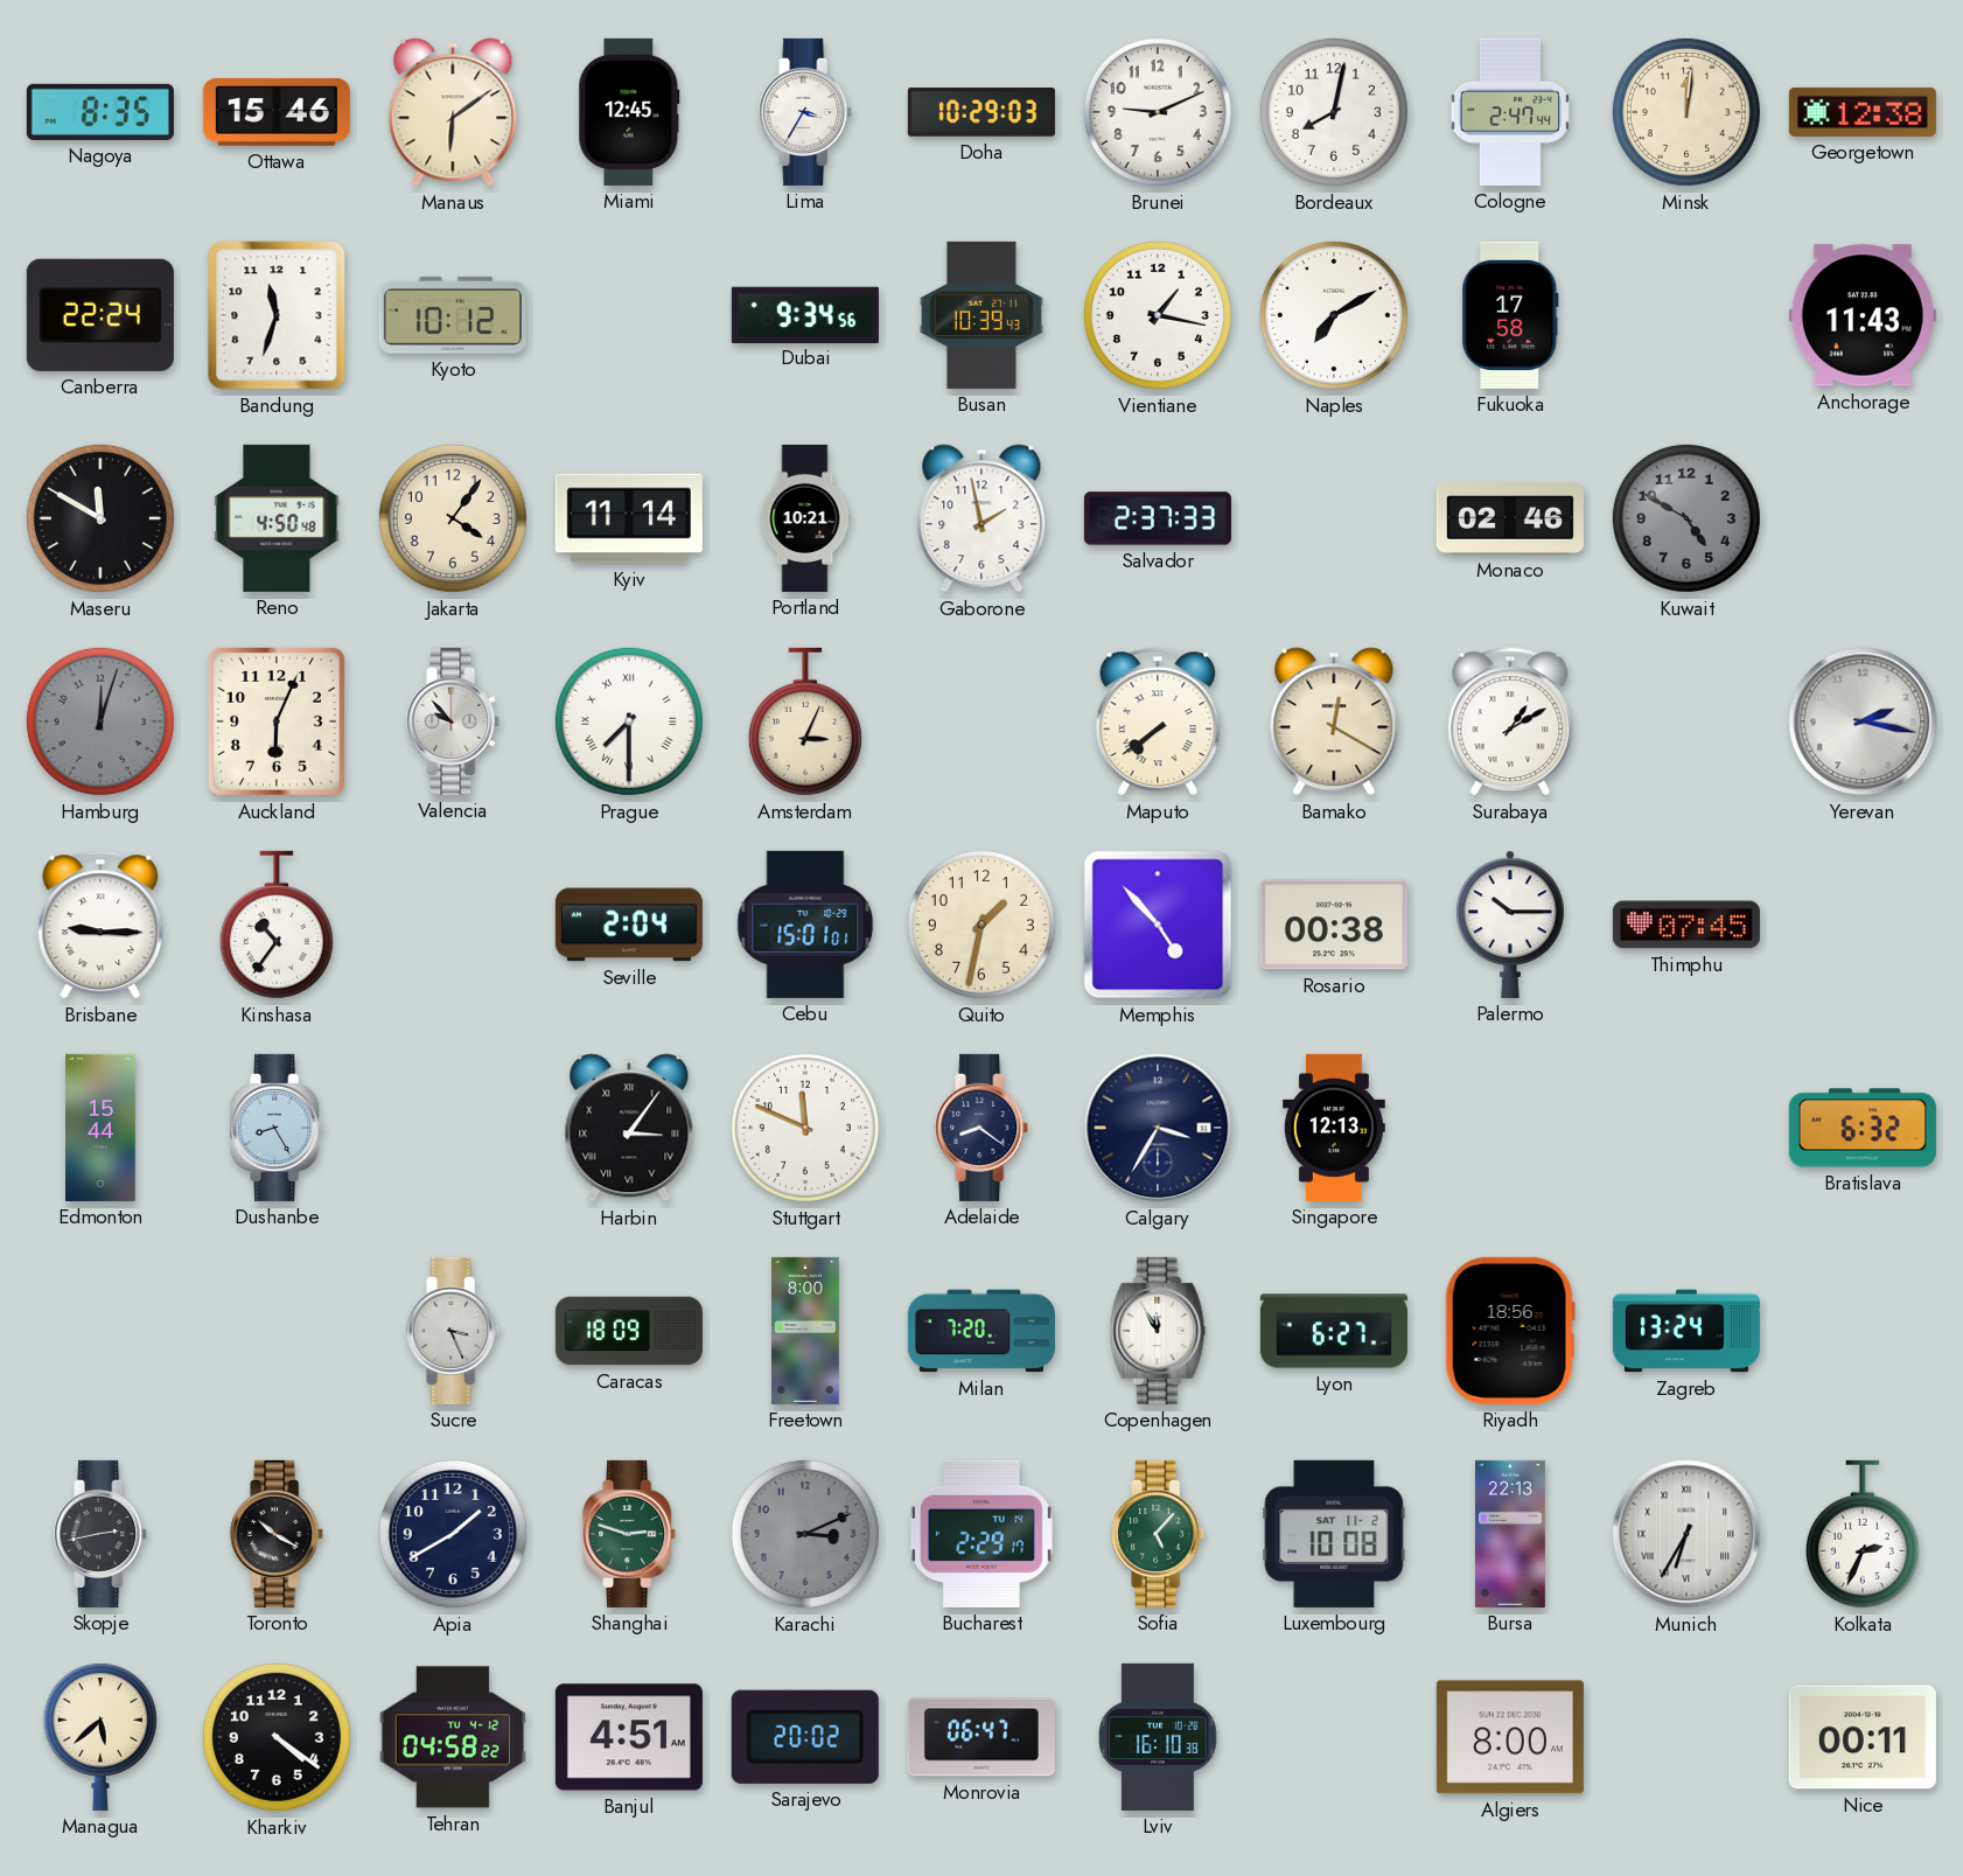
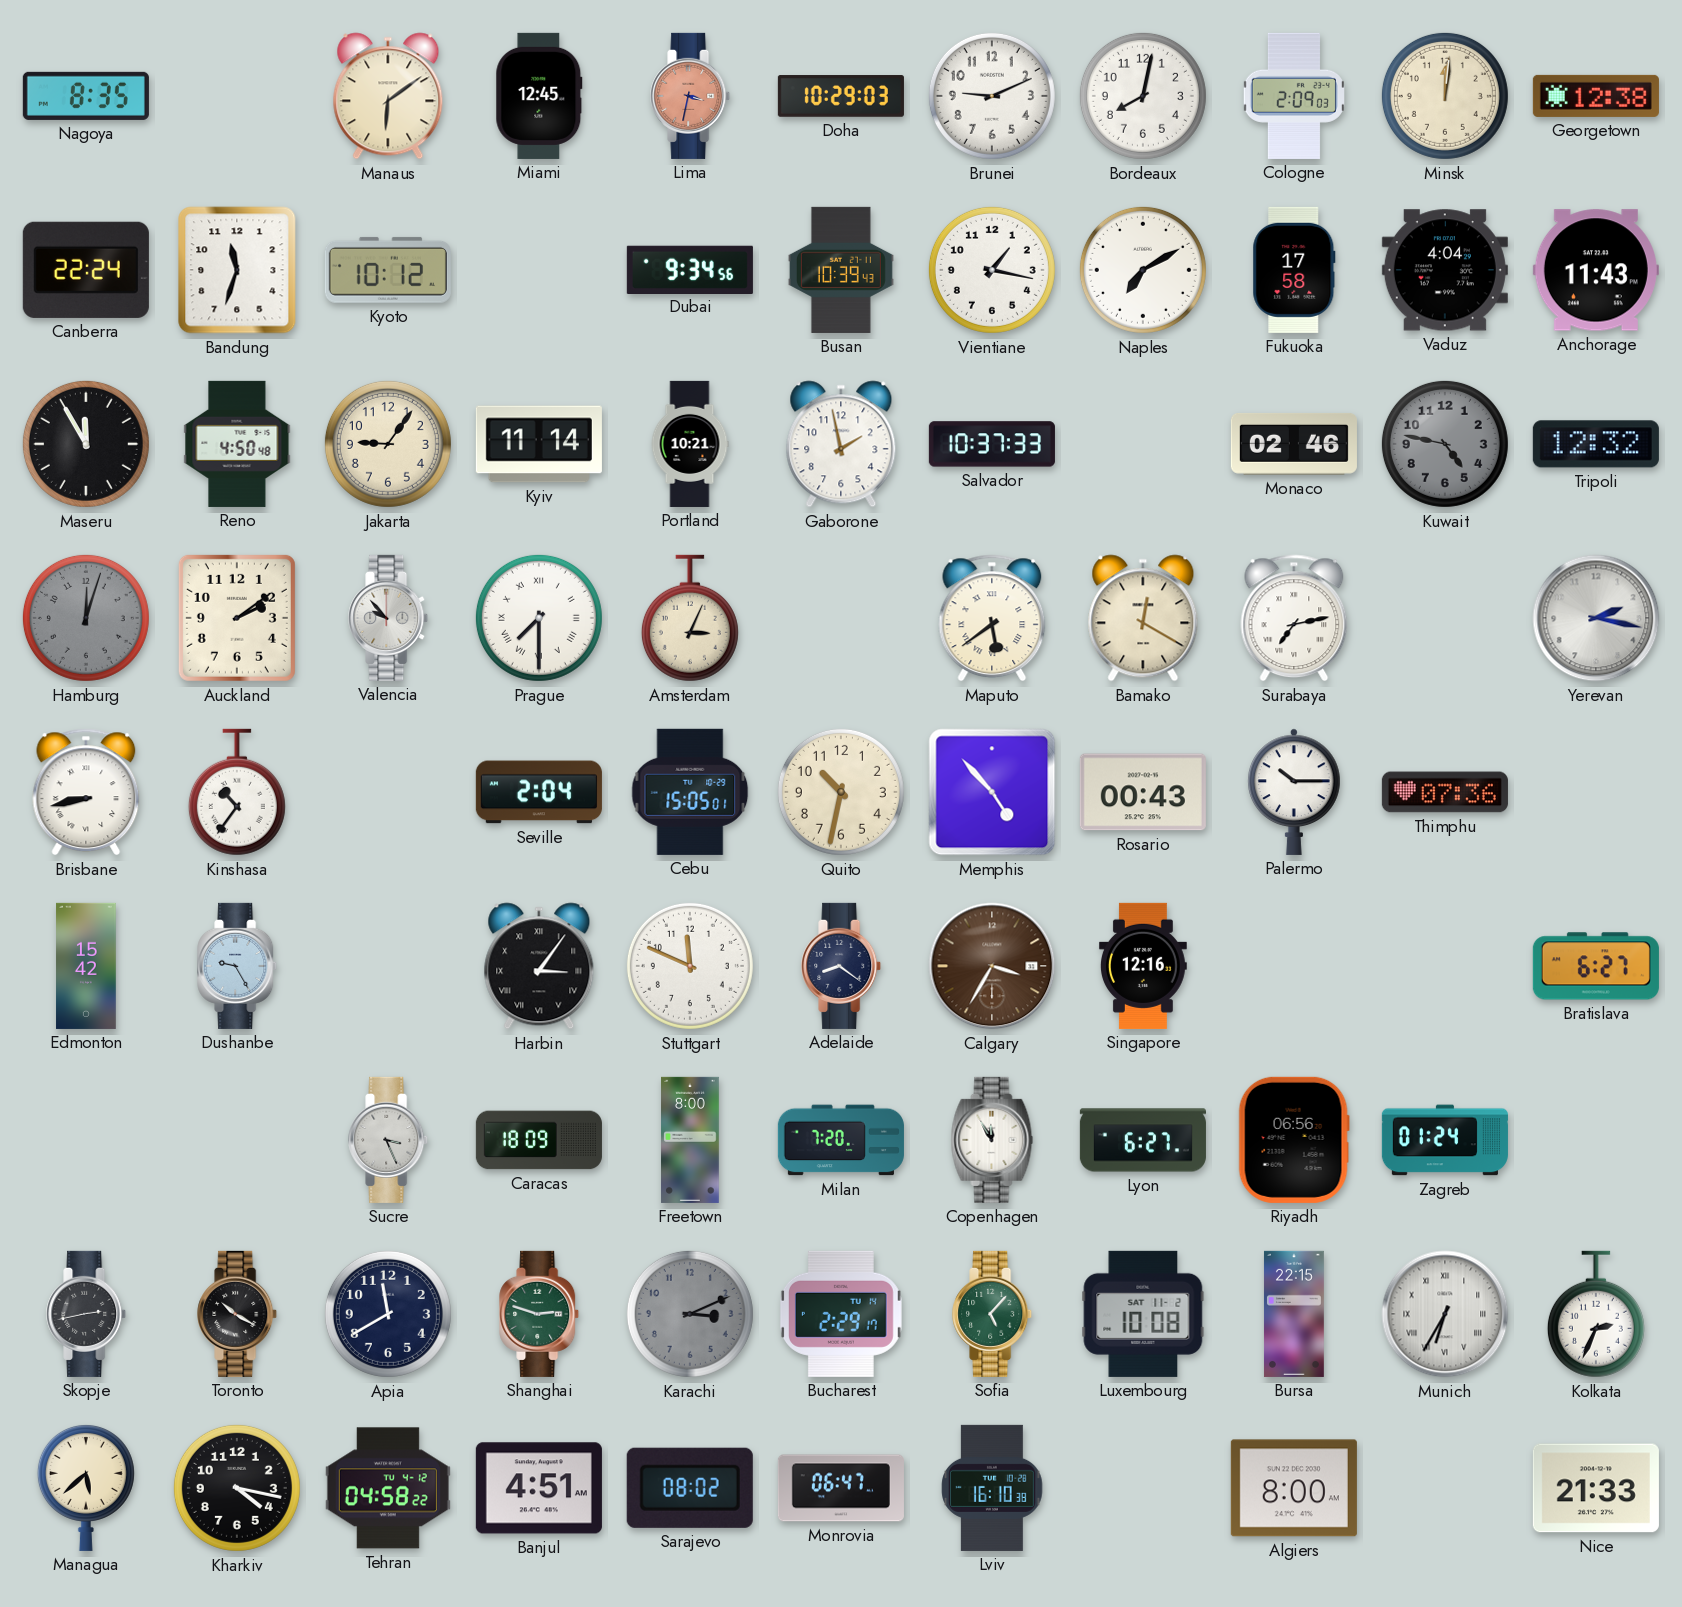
Ottawa: 15:46 -> none
Lima: 3:35 -> 3:32
Lima dial: white -> salmon
Cologne: 2:47 -> 2:09
Vaduz: none -> 4:04
Maseru: 11:50 -> 11:55
Jakarta: 4:06 -> 9:06
Salvador: 2:37 -> 10:37
Kuwait: 4:50 -> 4:47
Tripoli: none -> 12:32
Auckland: 6:04 -> 2:09
Maputo: 7:39 -> 5:39
Surabaya: 1:10 -> 7:13
Brisbane: 9:15 -> 8:43
Cebu: 15:01 -> 15:05
Quito: 1:32 -> 10:32
Rosario: 00:38 -> 00:43
Thimphu: 07:45 -> 07:36
Edmonton: 15:44 -> 15:42
Dushanbe: 8:25 -> 9:25
Calgary dial: navy -> brown
Singapore: 12:13 -> 12:16
Bratislava: 6:32 -> 6:27
Riyadh: 18:56 -> 06:56
Zagreb: 13:24 -> 01:24
Apia: 1:40 -> 11:40
Bursa: 22:13 -> 22:15
Kharkiv: 4:21 -> 4:17
Sarajevo: 20:02 -> 08:02
Nice: 00:11 -> 21:33
